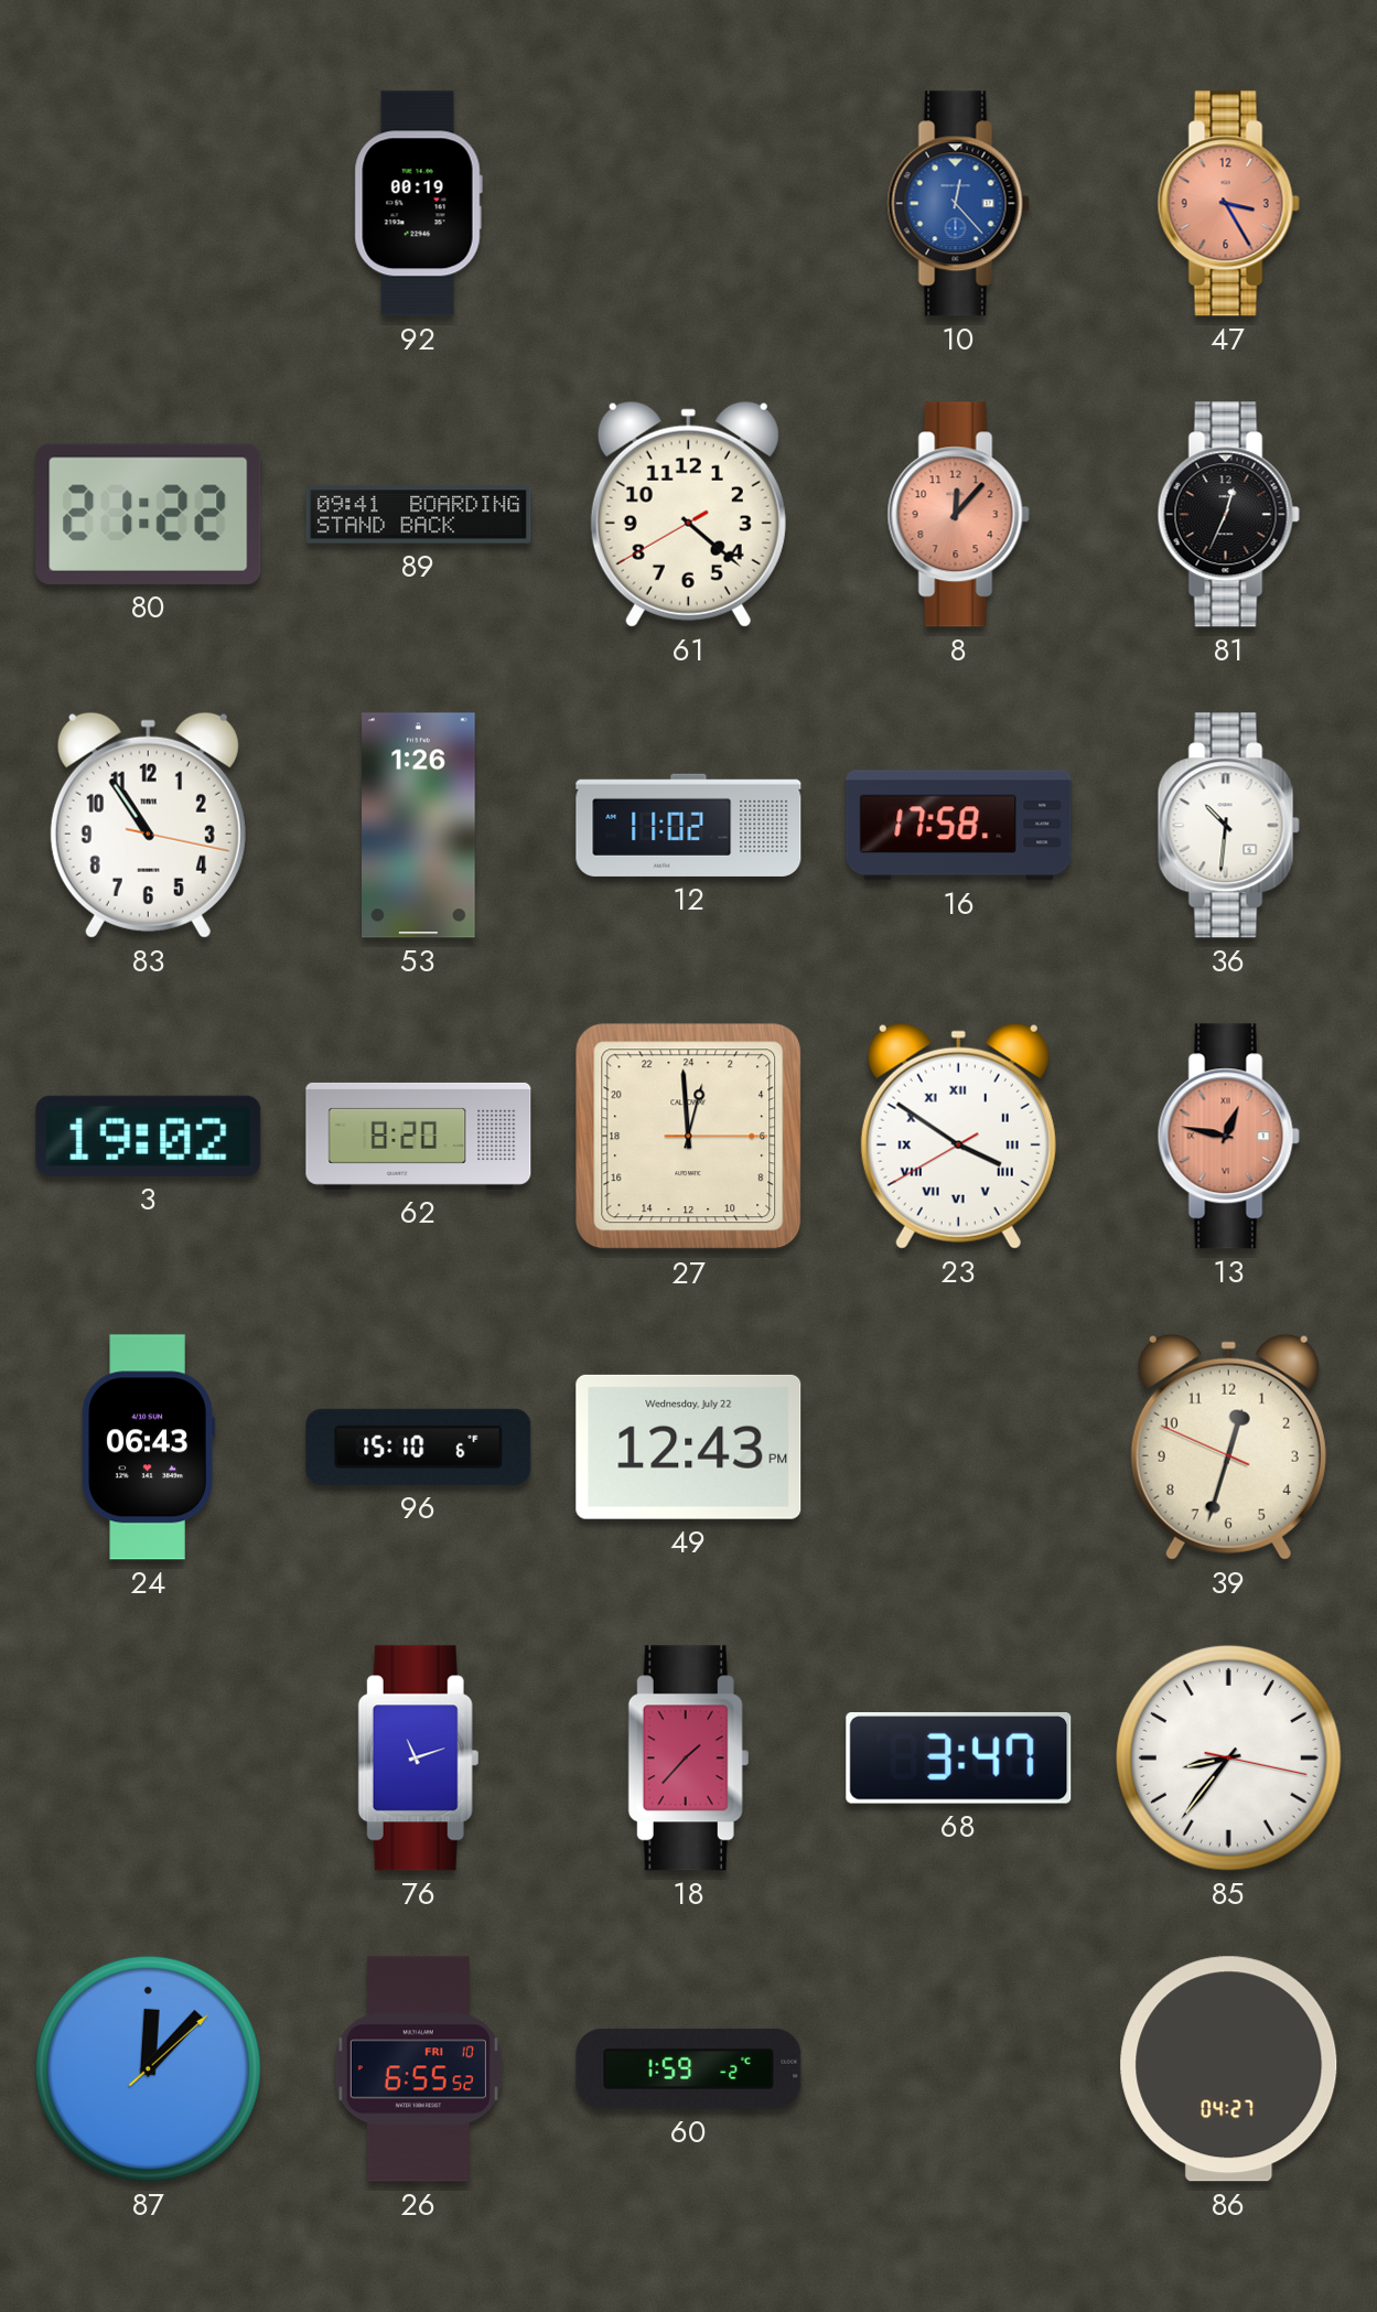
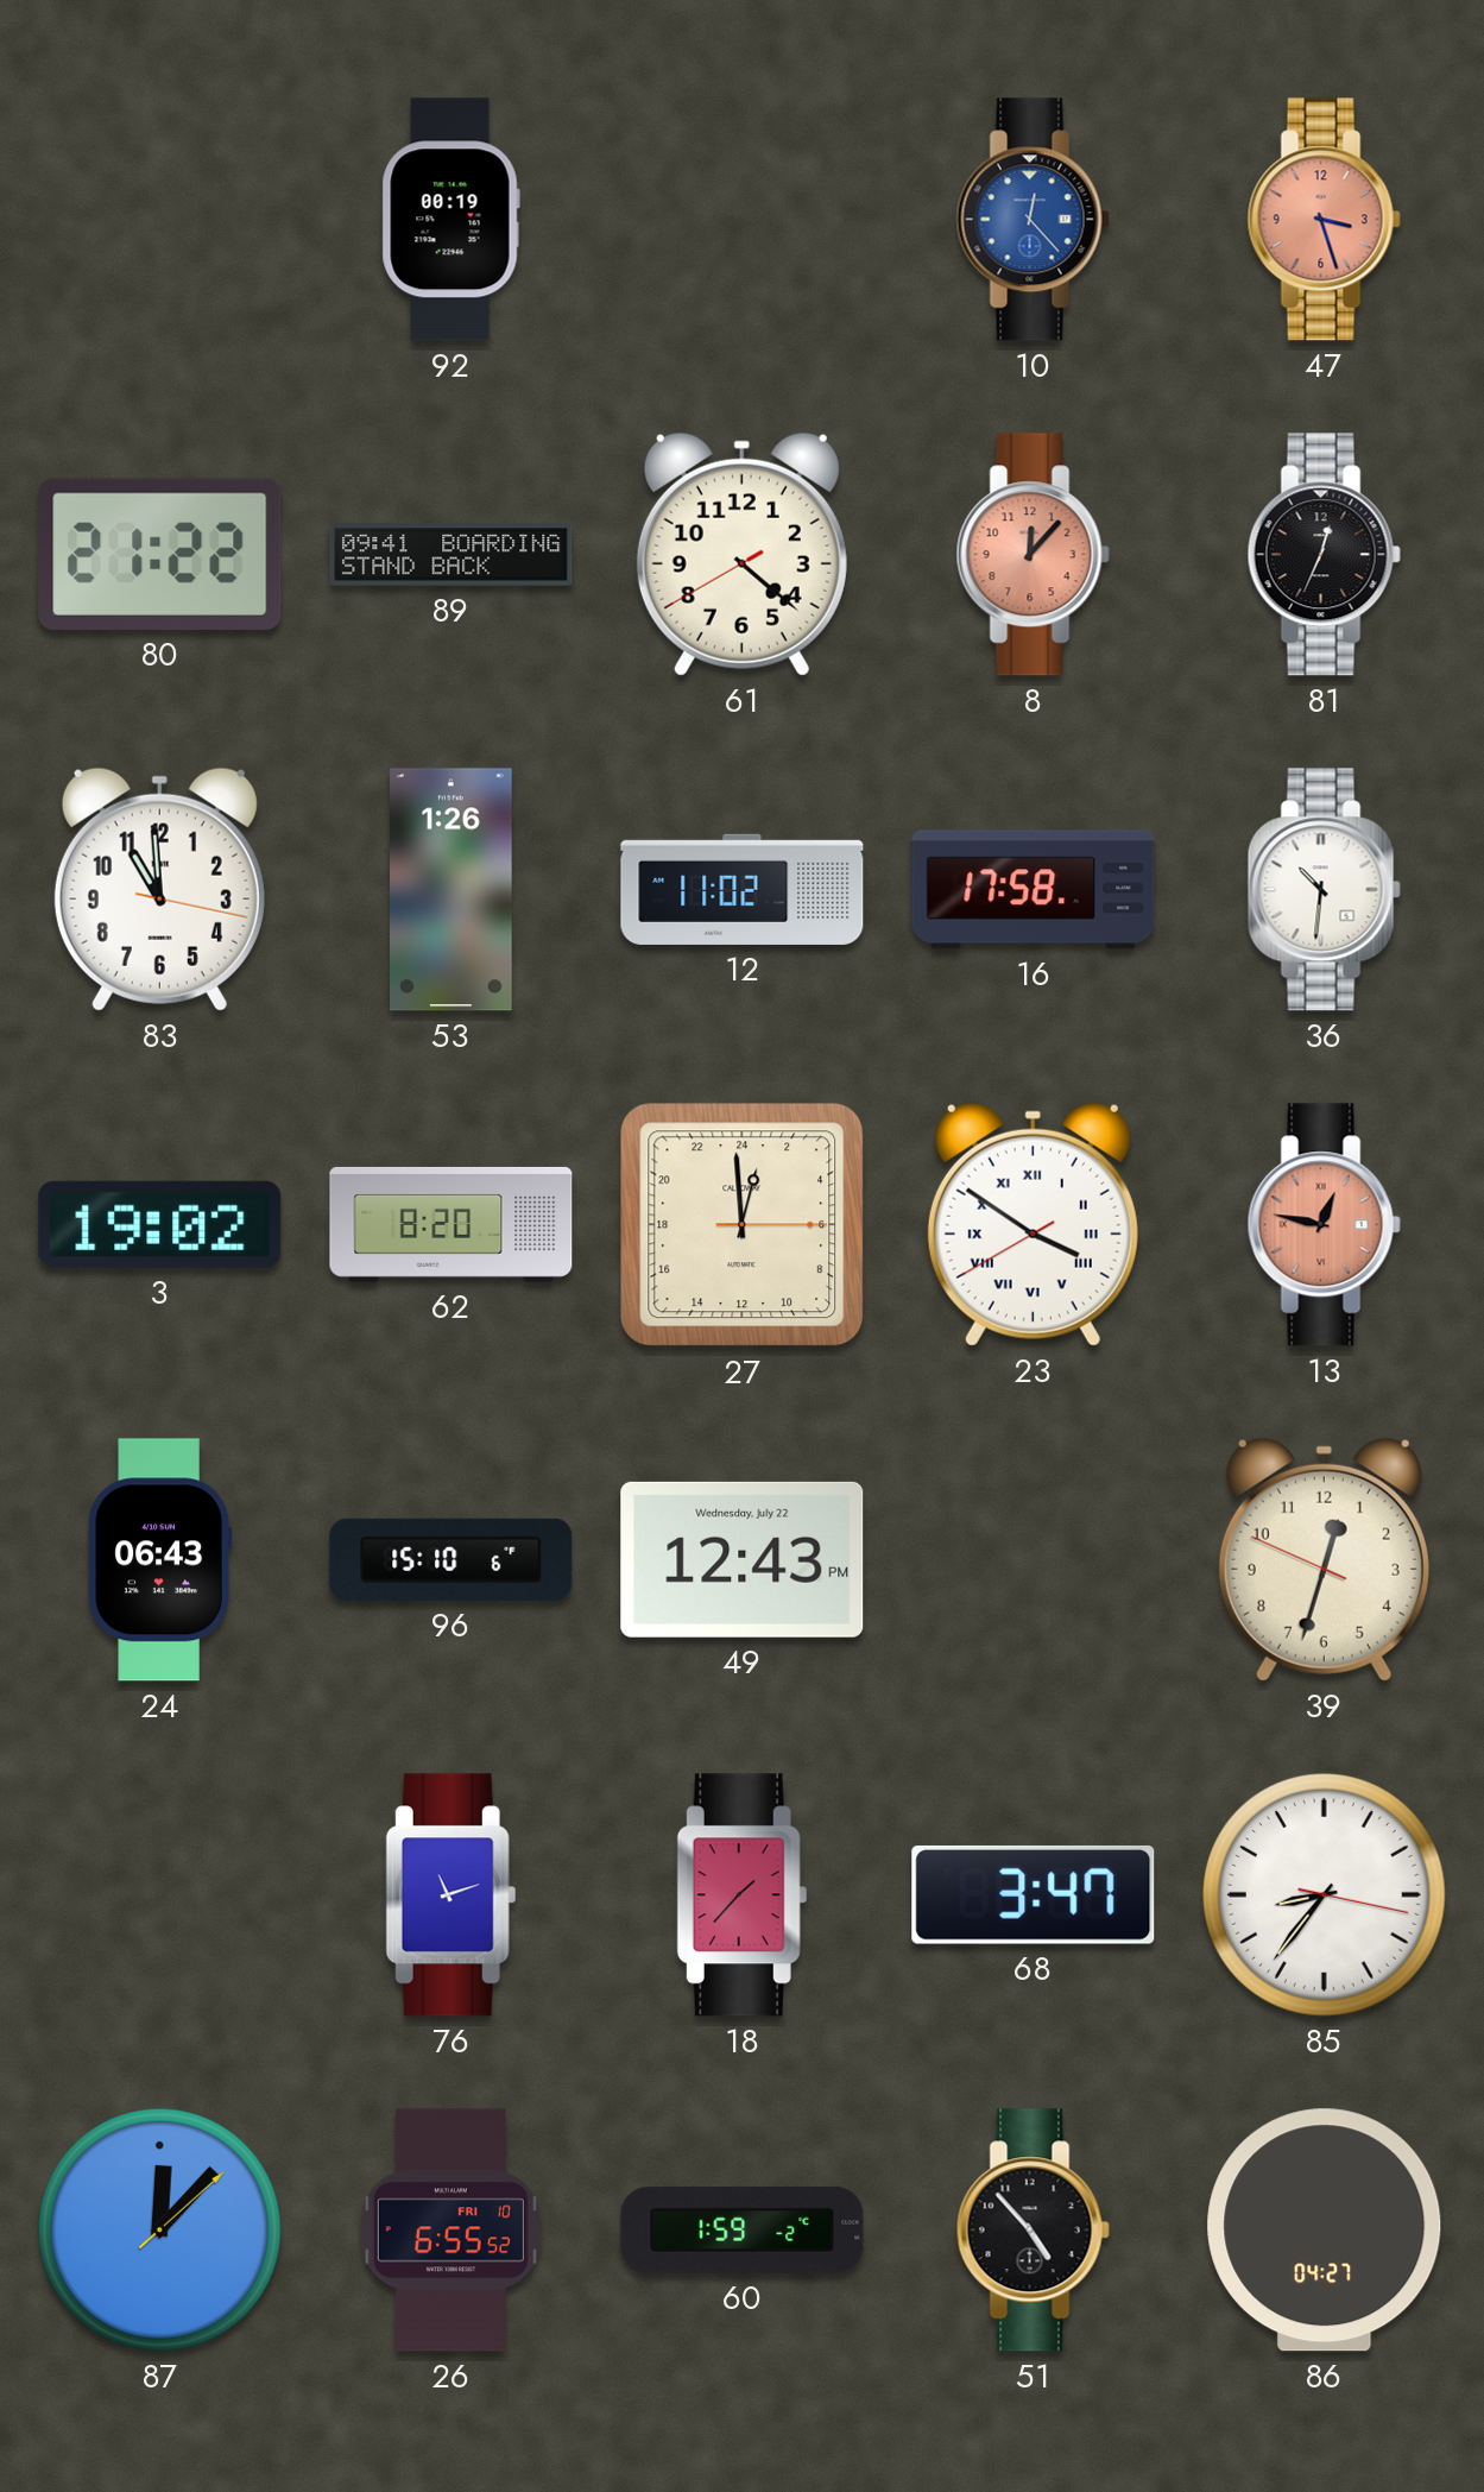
47: 3:25 -> 3:27
83: 10:54 -> 10:59
51: none -> 4:53
